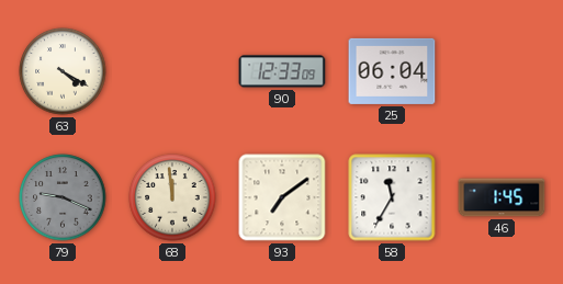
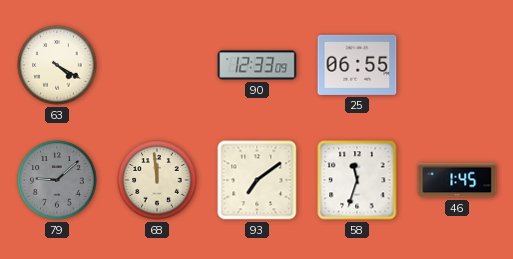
25: 06:04 -> 06:55
79: 9:19 -> 9:08
58: 11:35 -> 11:33
